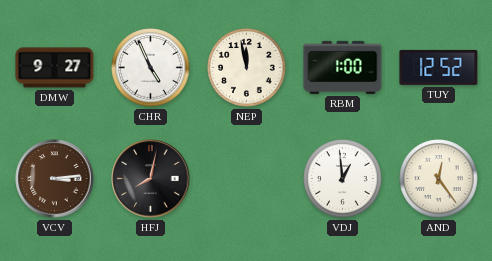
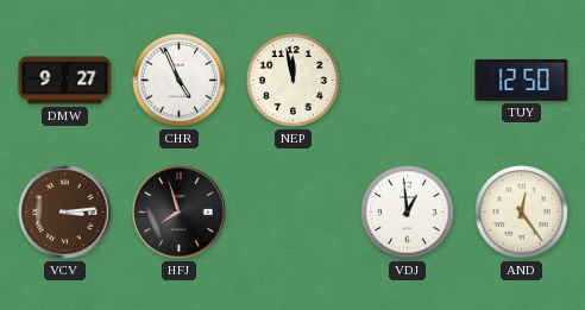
RBM: 1:00 -> none
TUY: 12:52 -> 12:50
HFJ: 8:02 -> 7:57
